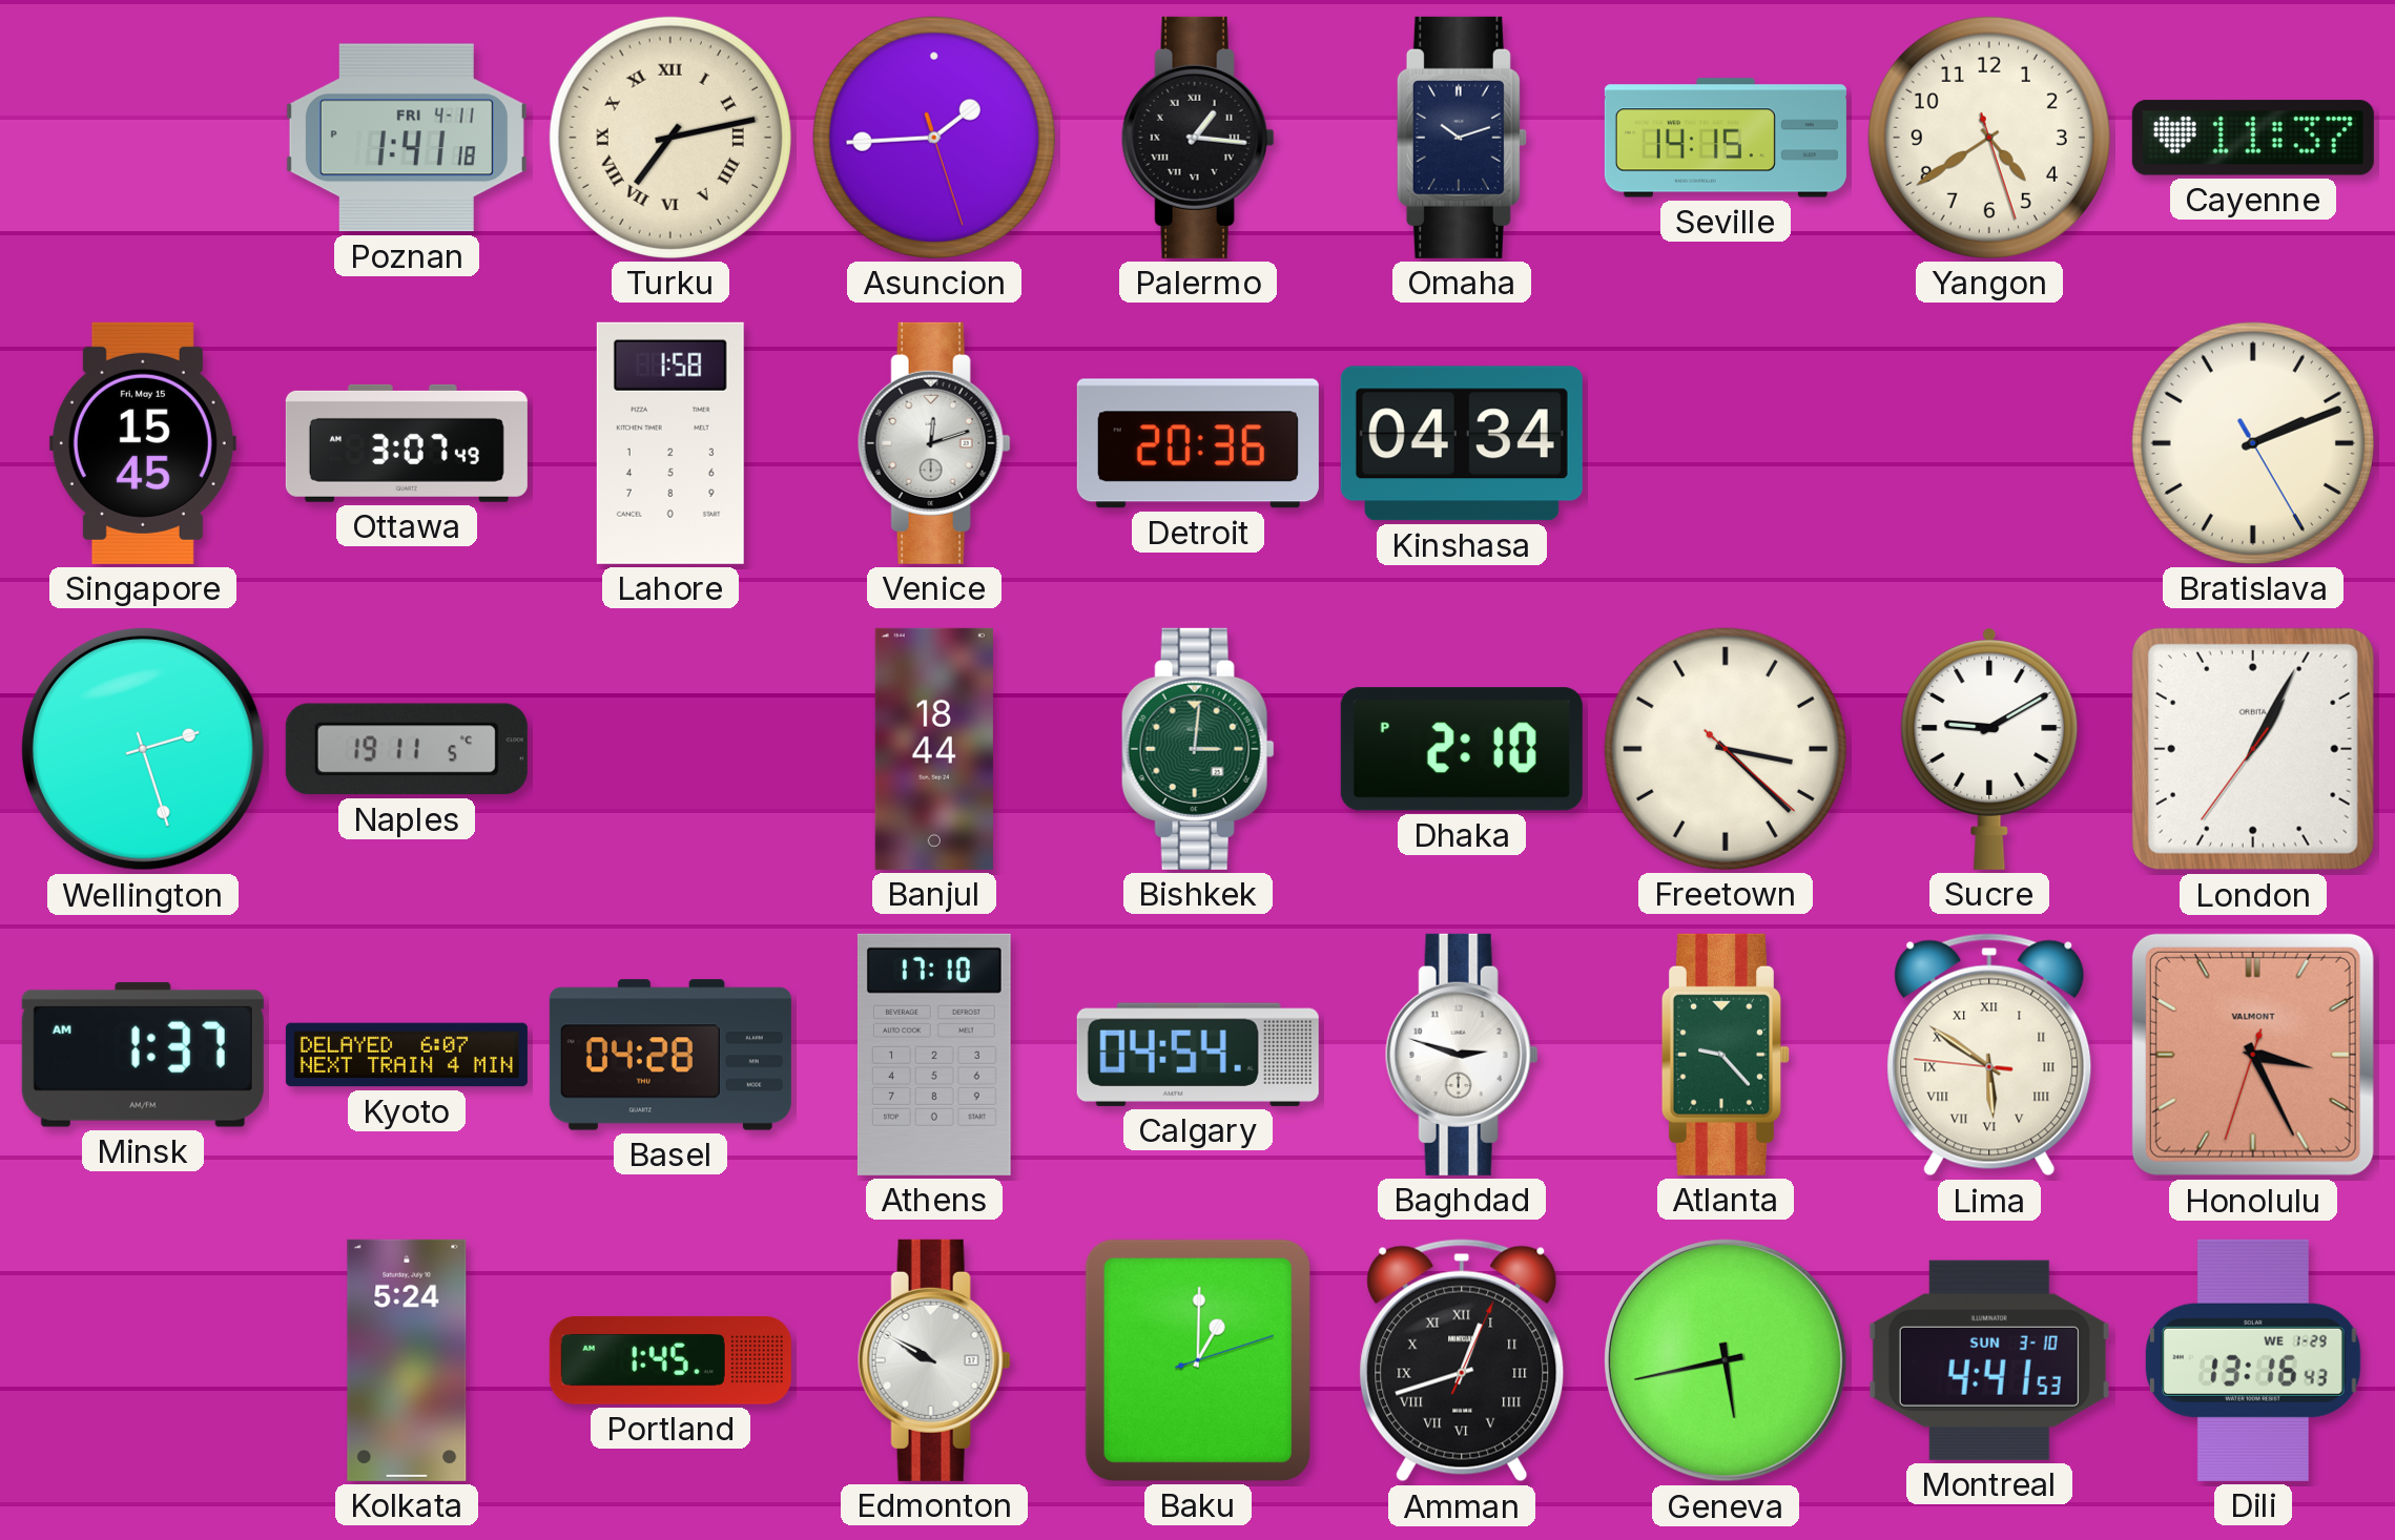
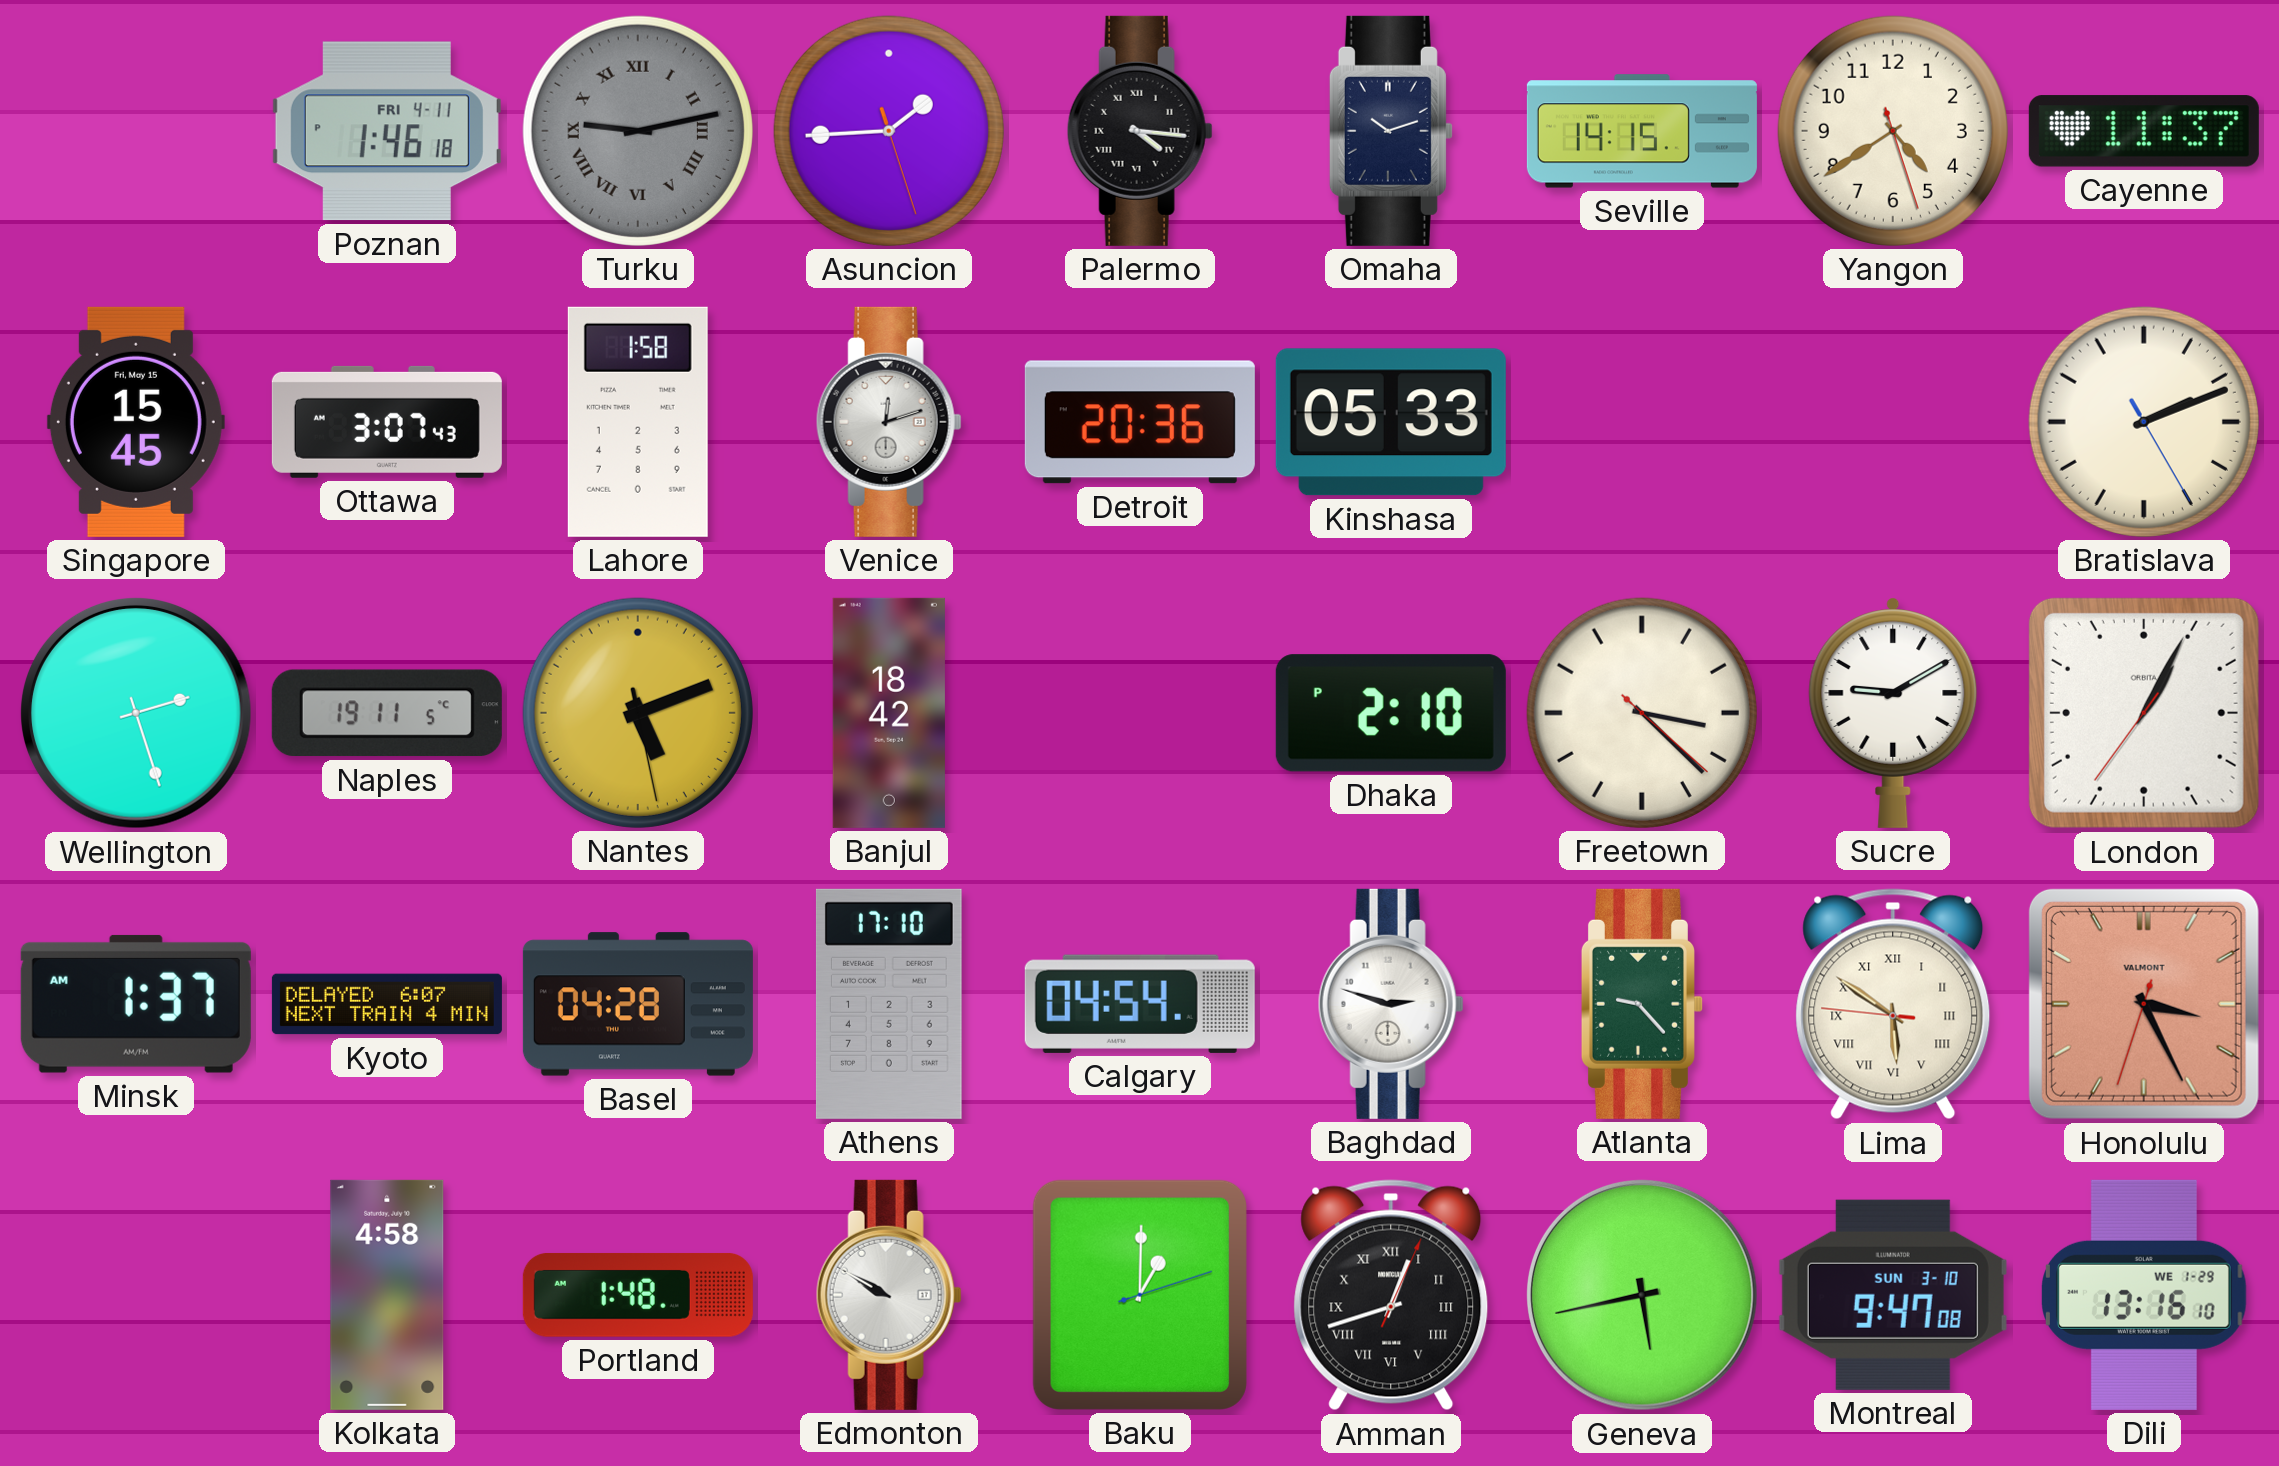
Poznan: 1:41 -> 1:46
Turku: 7:13 -> 9:13
Turku dial: cream -> grey
Palermo: 1:16 -> 4:16
Ottawa: 3:07:49 -> 3:07:43
Kinshasa: 04:34 -> 05:33
Nantes: none -> 5:11
Banjul: 18:44 -> 18:42
Bishkek: 3:01 -> none
Kolkata: 5:24 -> 4:58
Portland: 1:45 -> 1:48
Montreal: 4:41 -> 9:47
Dili: 13:16:43 -> 13:16:10
